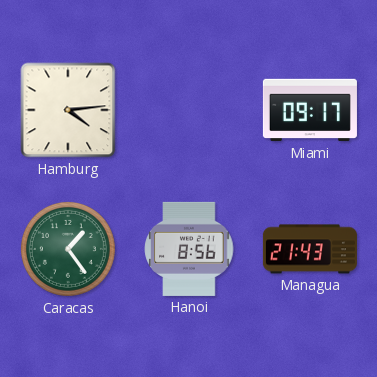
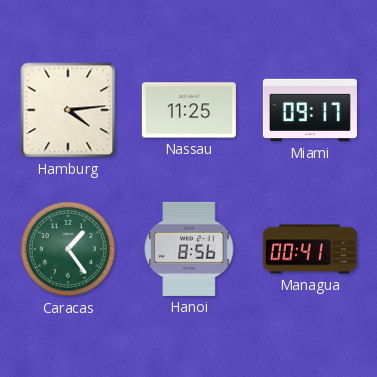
Nassau: none -> 11:25
Managua: 21:43 -> 00:41
